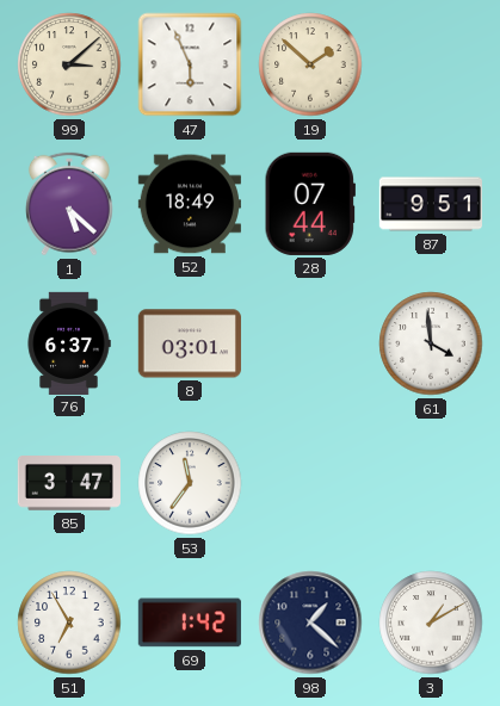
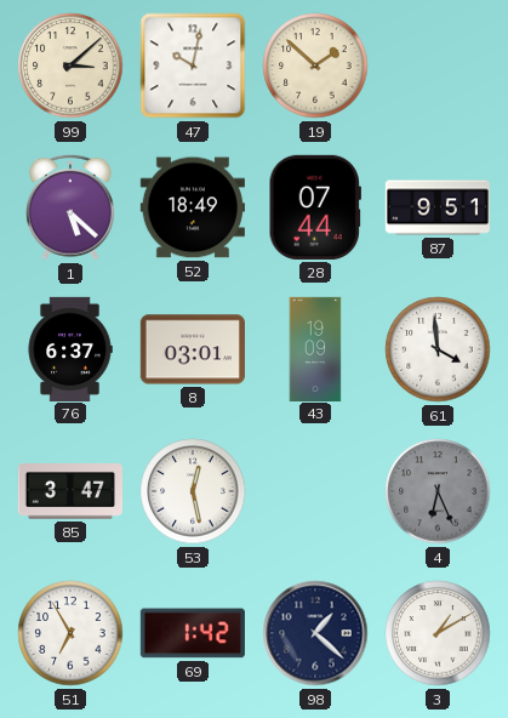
47: 5:56 -> 10:02
43: none -> 19:09
53: 11:36 -> 12:28
4: none -> 6:26
